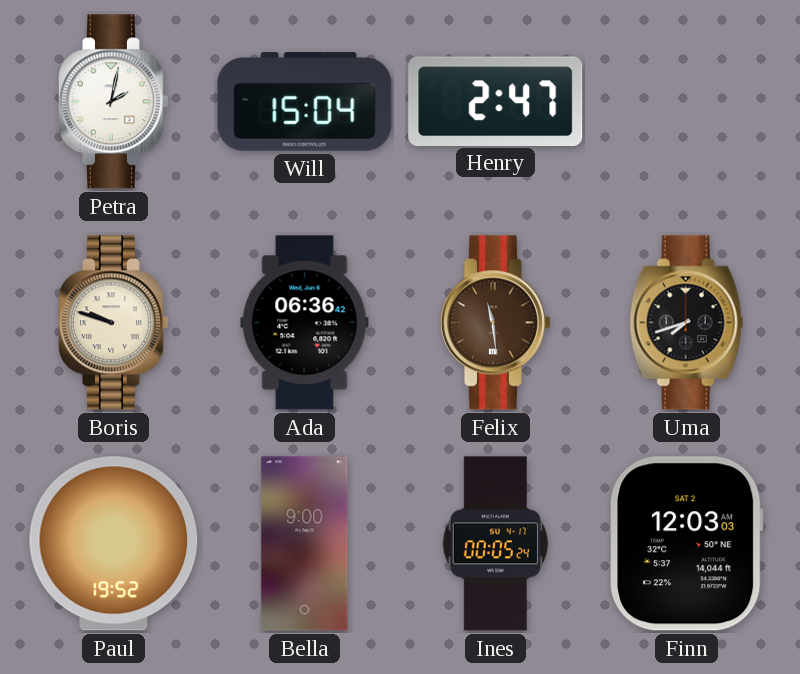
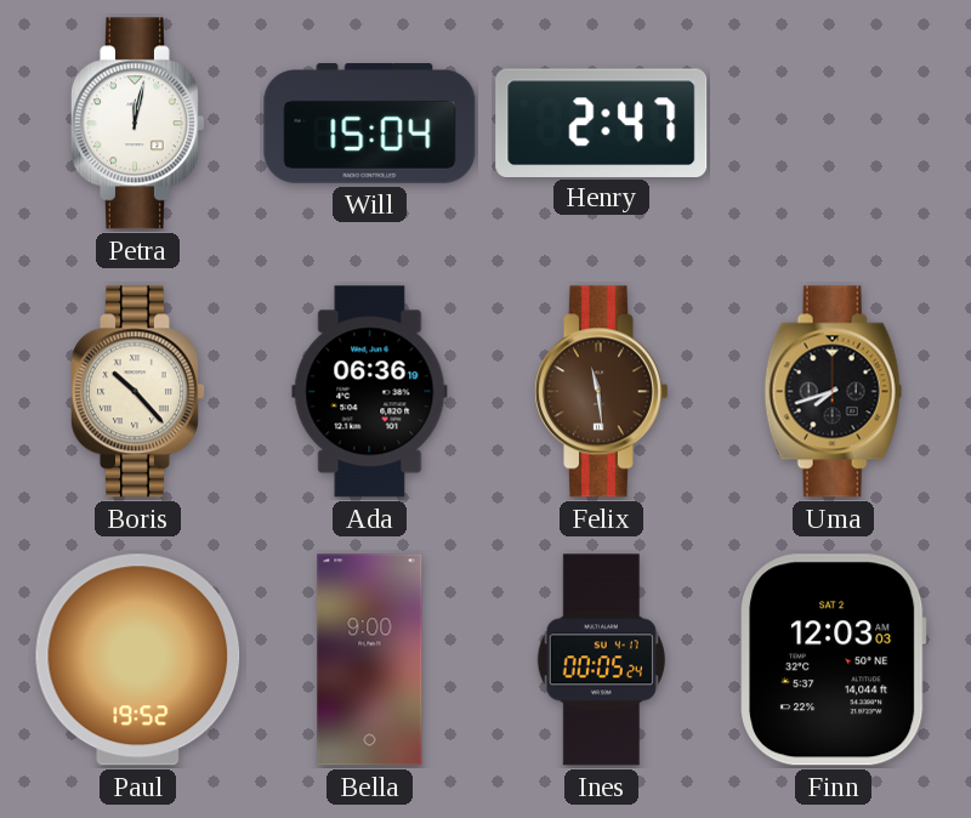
Petra: 2:02 -> 12:02
Boris: 9:48 -> 10:23
Ada: 06:36:42 -> 06:36:19
